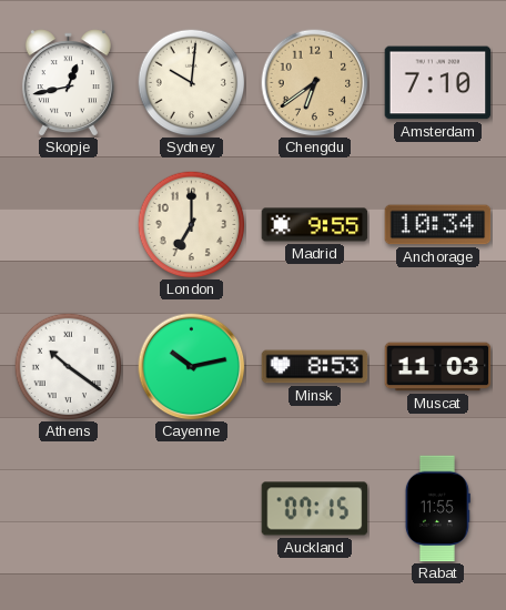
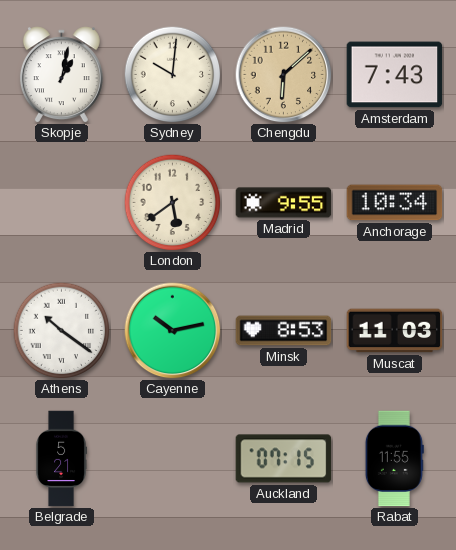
Skopje: 12:43 -> 1:02
Chengdu: 6:39 -> 6:08
Amsterdam: 7:10 -> 7:43
London: 7:00 -> 5:39
Belgrade: none -> 5:21
